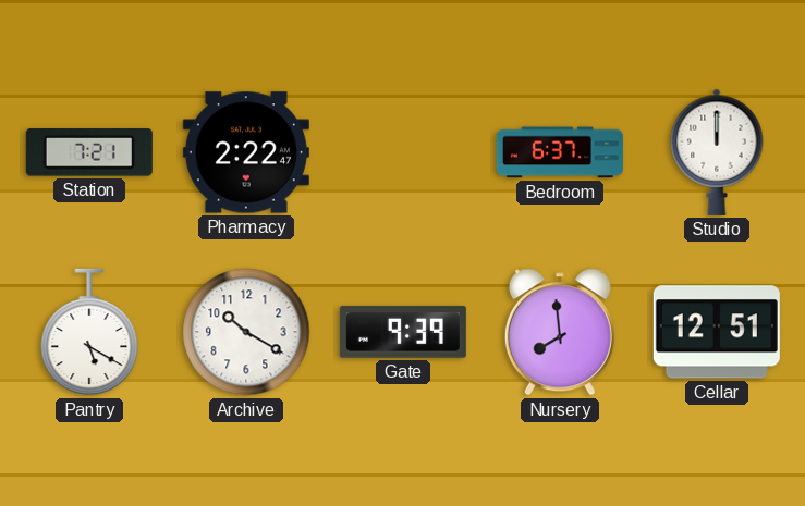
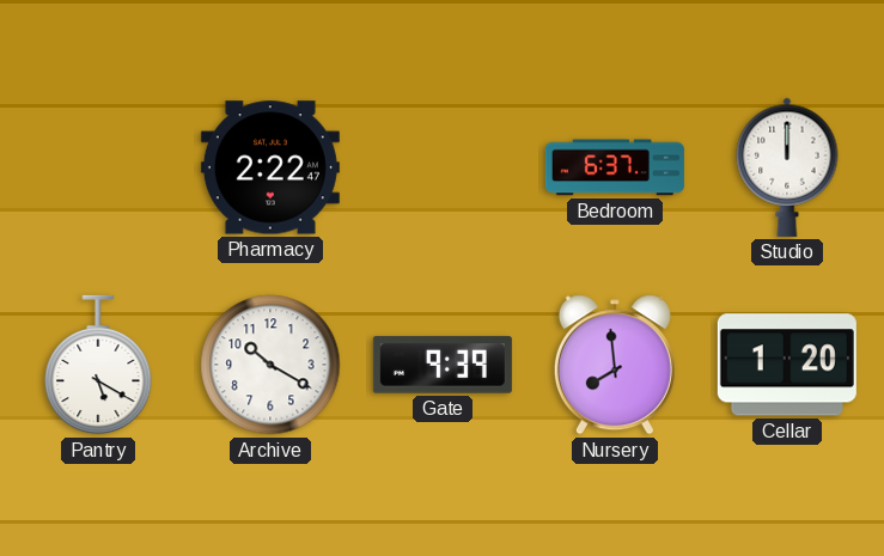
Station: 7:21 -> none
Cellar: 12:51 -> 1:20
